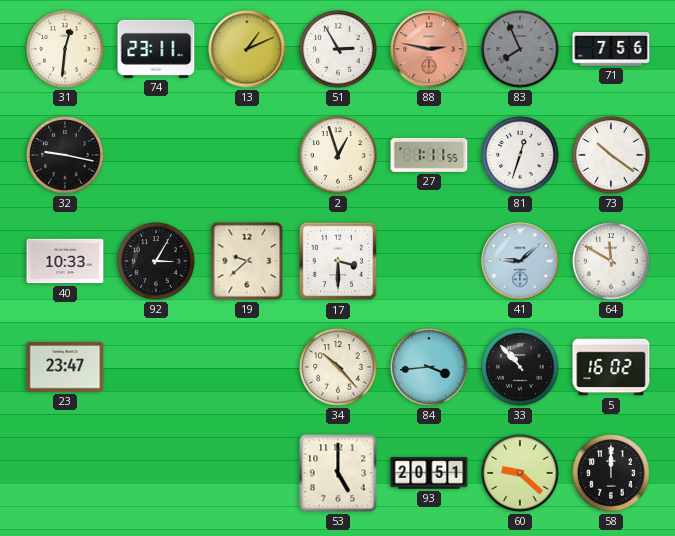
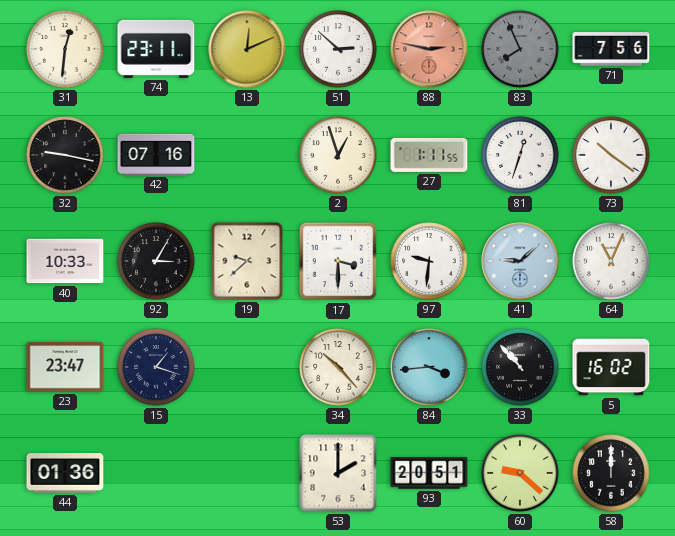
13: 1:11 -> 12:11
51: 2:55 -> 2:52
42: none -> 07:16
97: none -> 9:31
64: 11:50 -> 11:04
15: none -> 1:18
44: none -> 01:36
53: 5:00 -> 2:00
